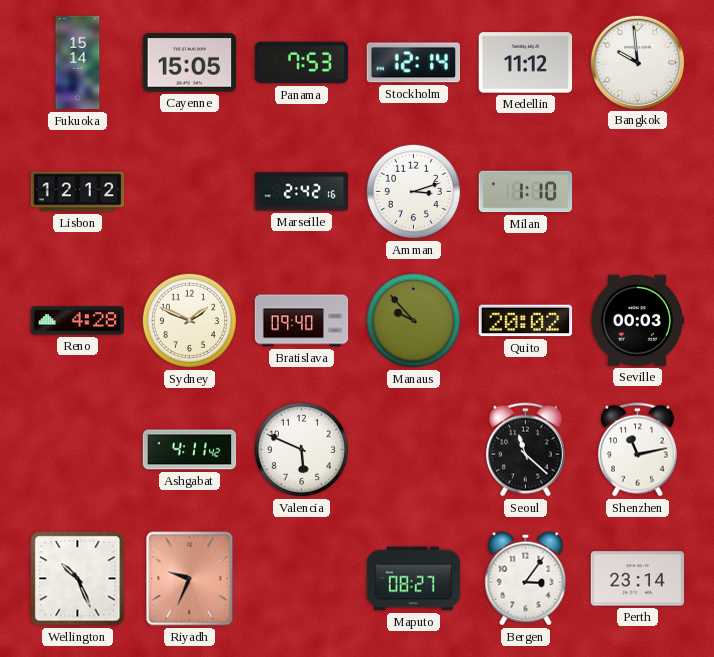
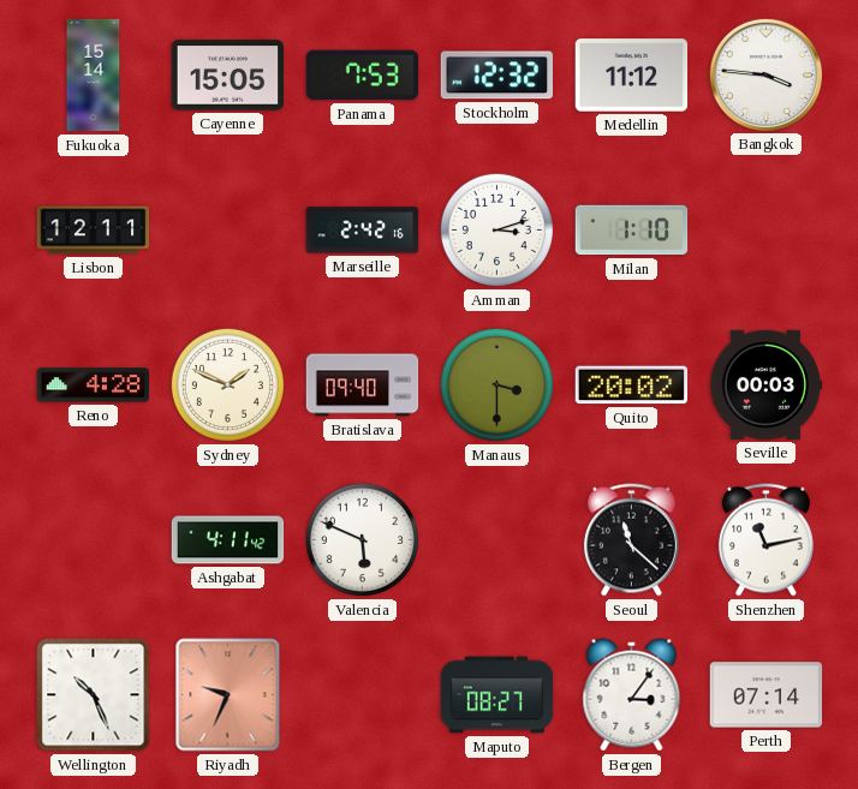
Stockholm: 12:14 -> 12:32
Bangkok: 9:59 -> 3:46
Lisbon: 12:12 -> 12:11
Manaus: 9:53 -> 3:30
Perth: 23:14 -> 07:14
